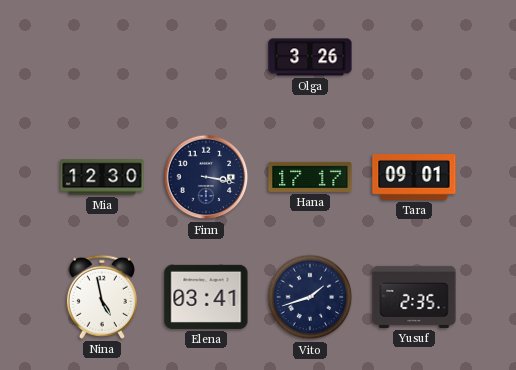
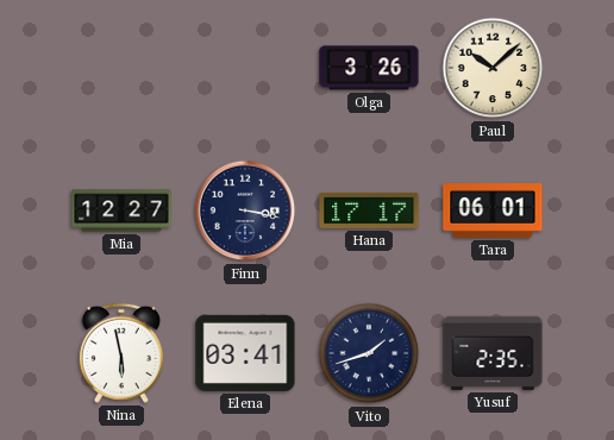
Paul: none -> 10:08
Mia: 12:30 -> 12:27
Tara: 09:01 -> 06:01
Nina: 4:58 -> 5:58
